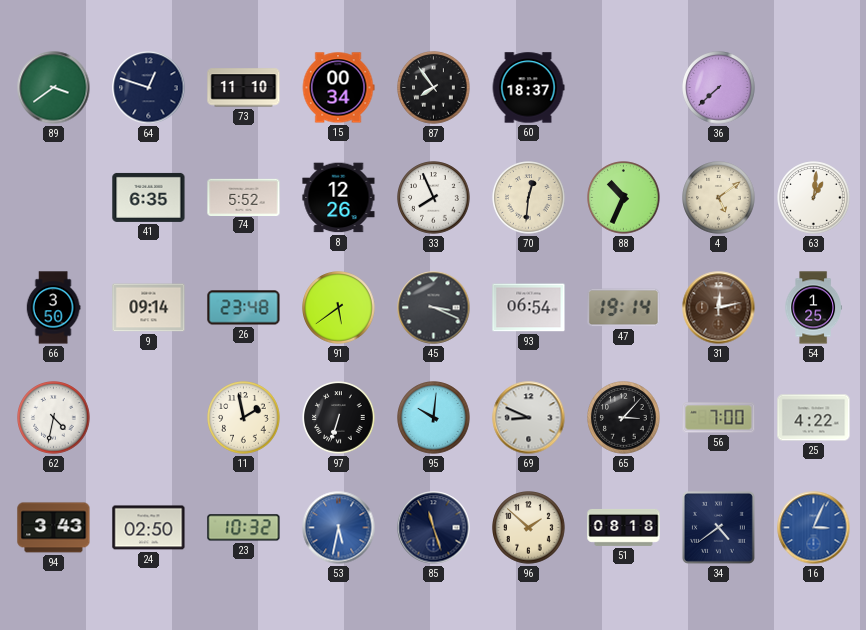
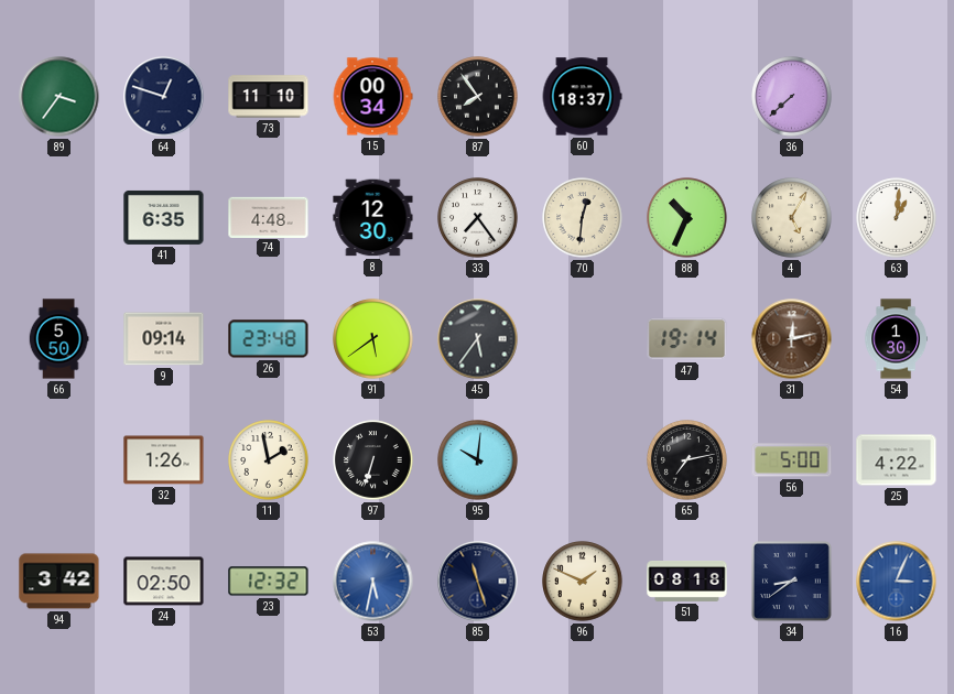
89: 3:39 -> 3:36
74: 5:52 -> 4:48
8: 12:26 -> 12:30
33: 7:56 -> 7:24
4: 5:09 -> 5:05
66: 3:50 -> 5:50
45: 3:19 -> 5:36
93: 06:54 -> none
54: 1:25 -> 1:30
62: 4:32 -> none
32: none -> 1:26
69: 8:49 -> none
65: 3:07 -> 7:13
56: 7:00 -> 5:00
94: 3:43 -> 3:42
23: 10:32 -> 12:32
96: 1:52 -> 1:49
34: 4:39 -> 8:39
